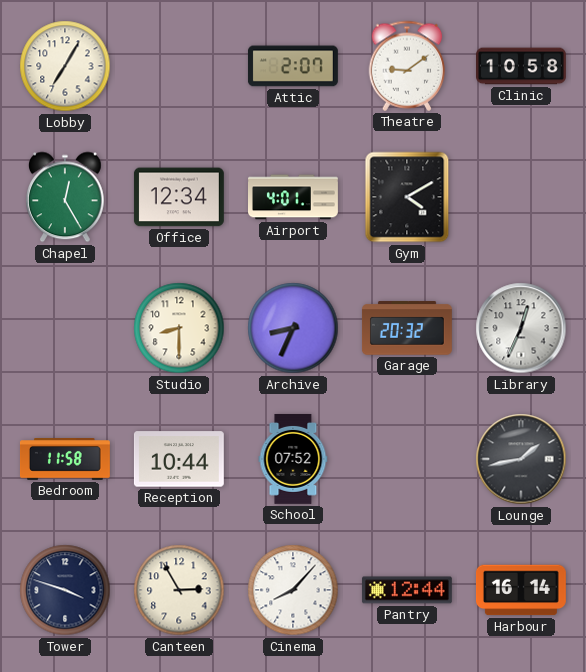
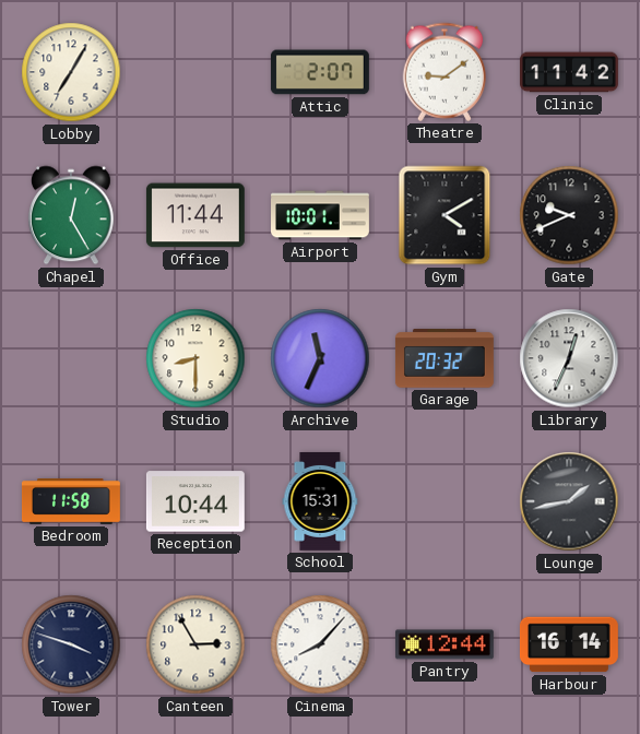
Clinic: 10:58 -> 11:42
Office: 12:34 -> 11:44
Airport: 4:01 -> 10:01
Gate: none -> 9:41
Archive: 8:34 -> 11:34
School: 07:52 -> 15:31
